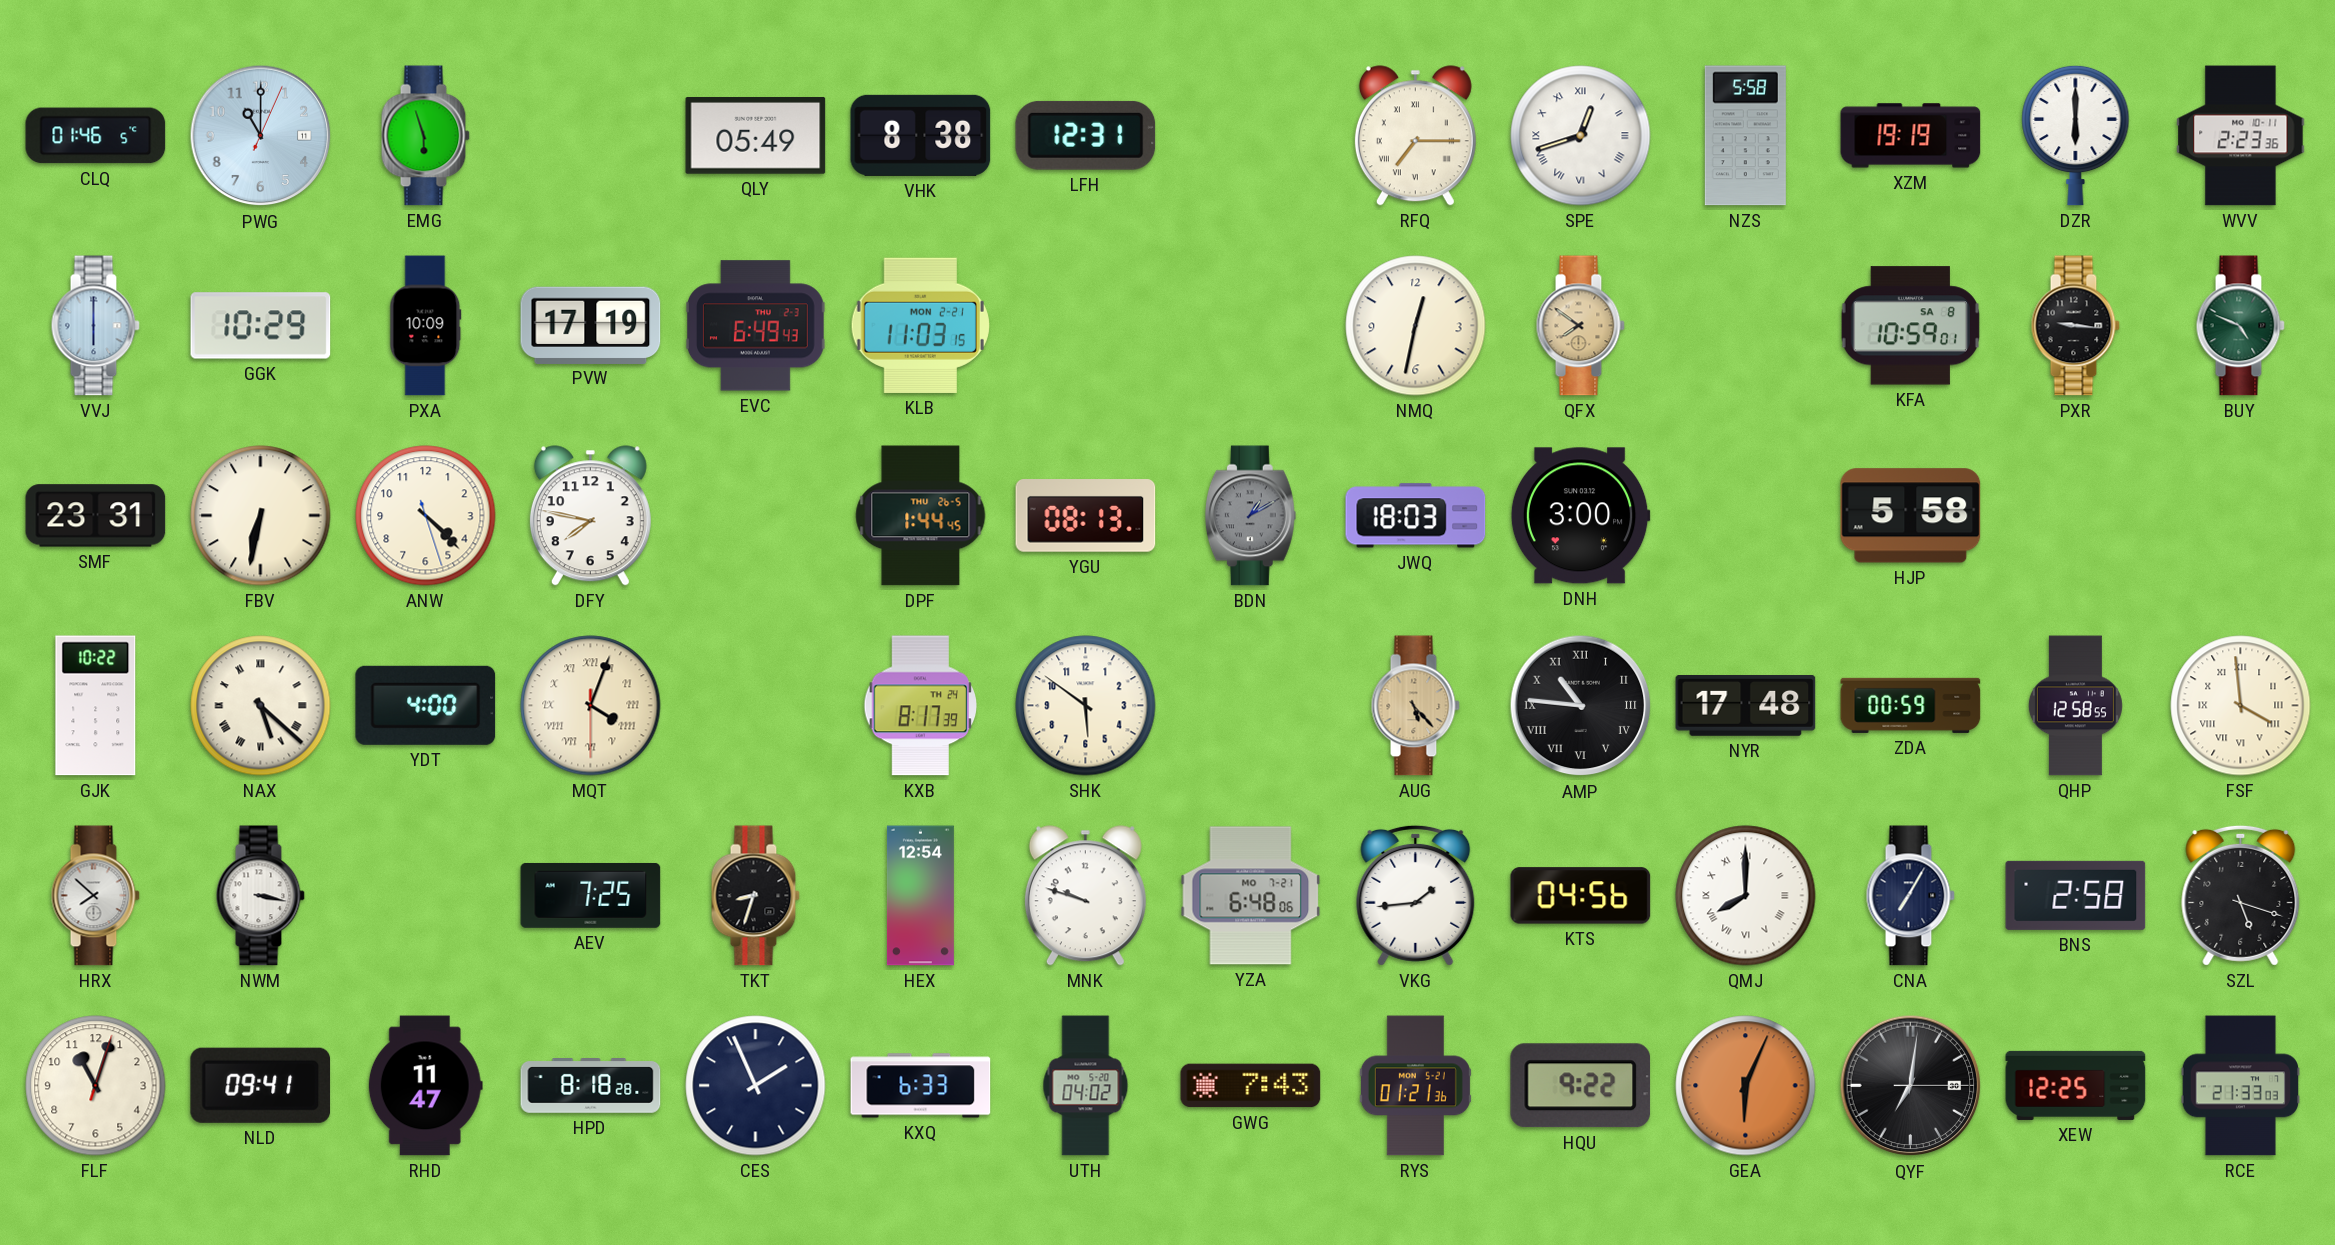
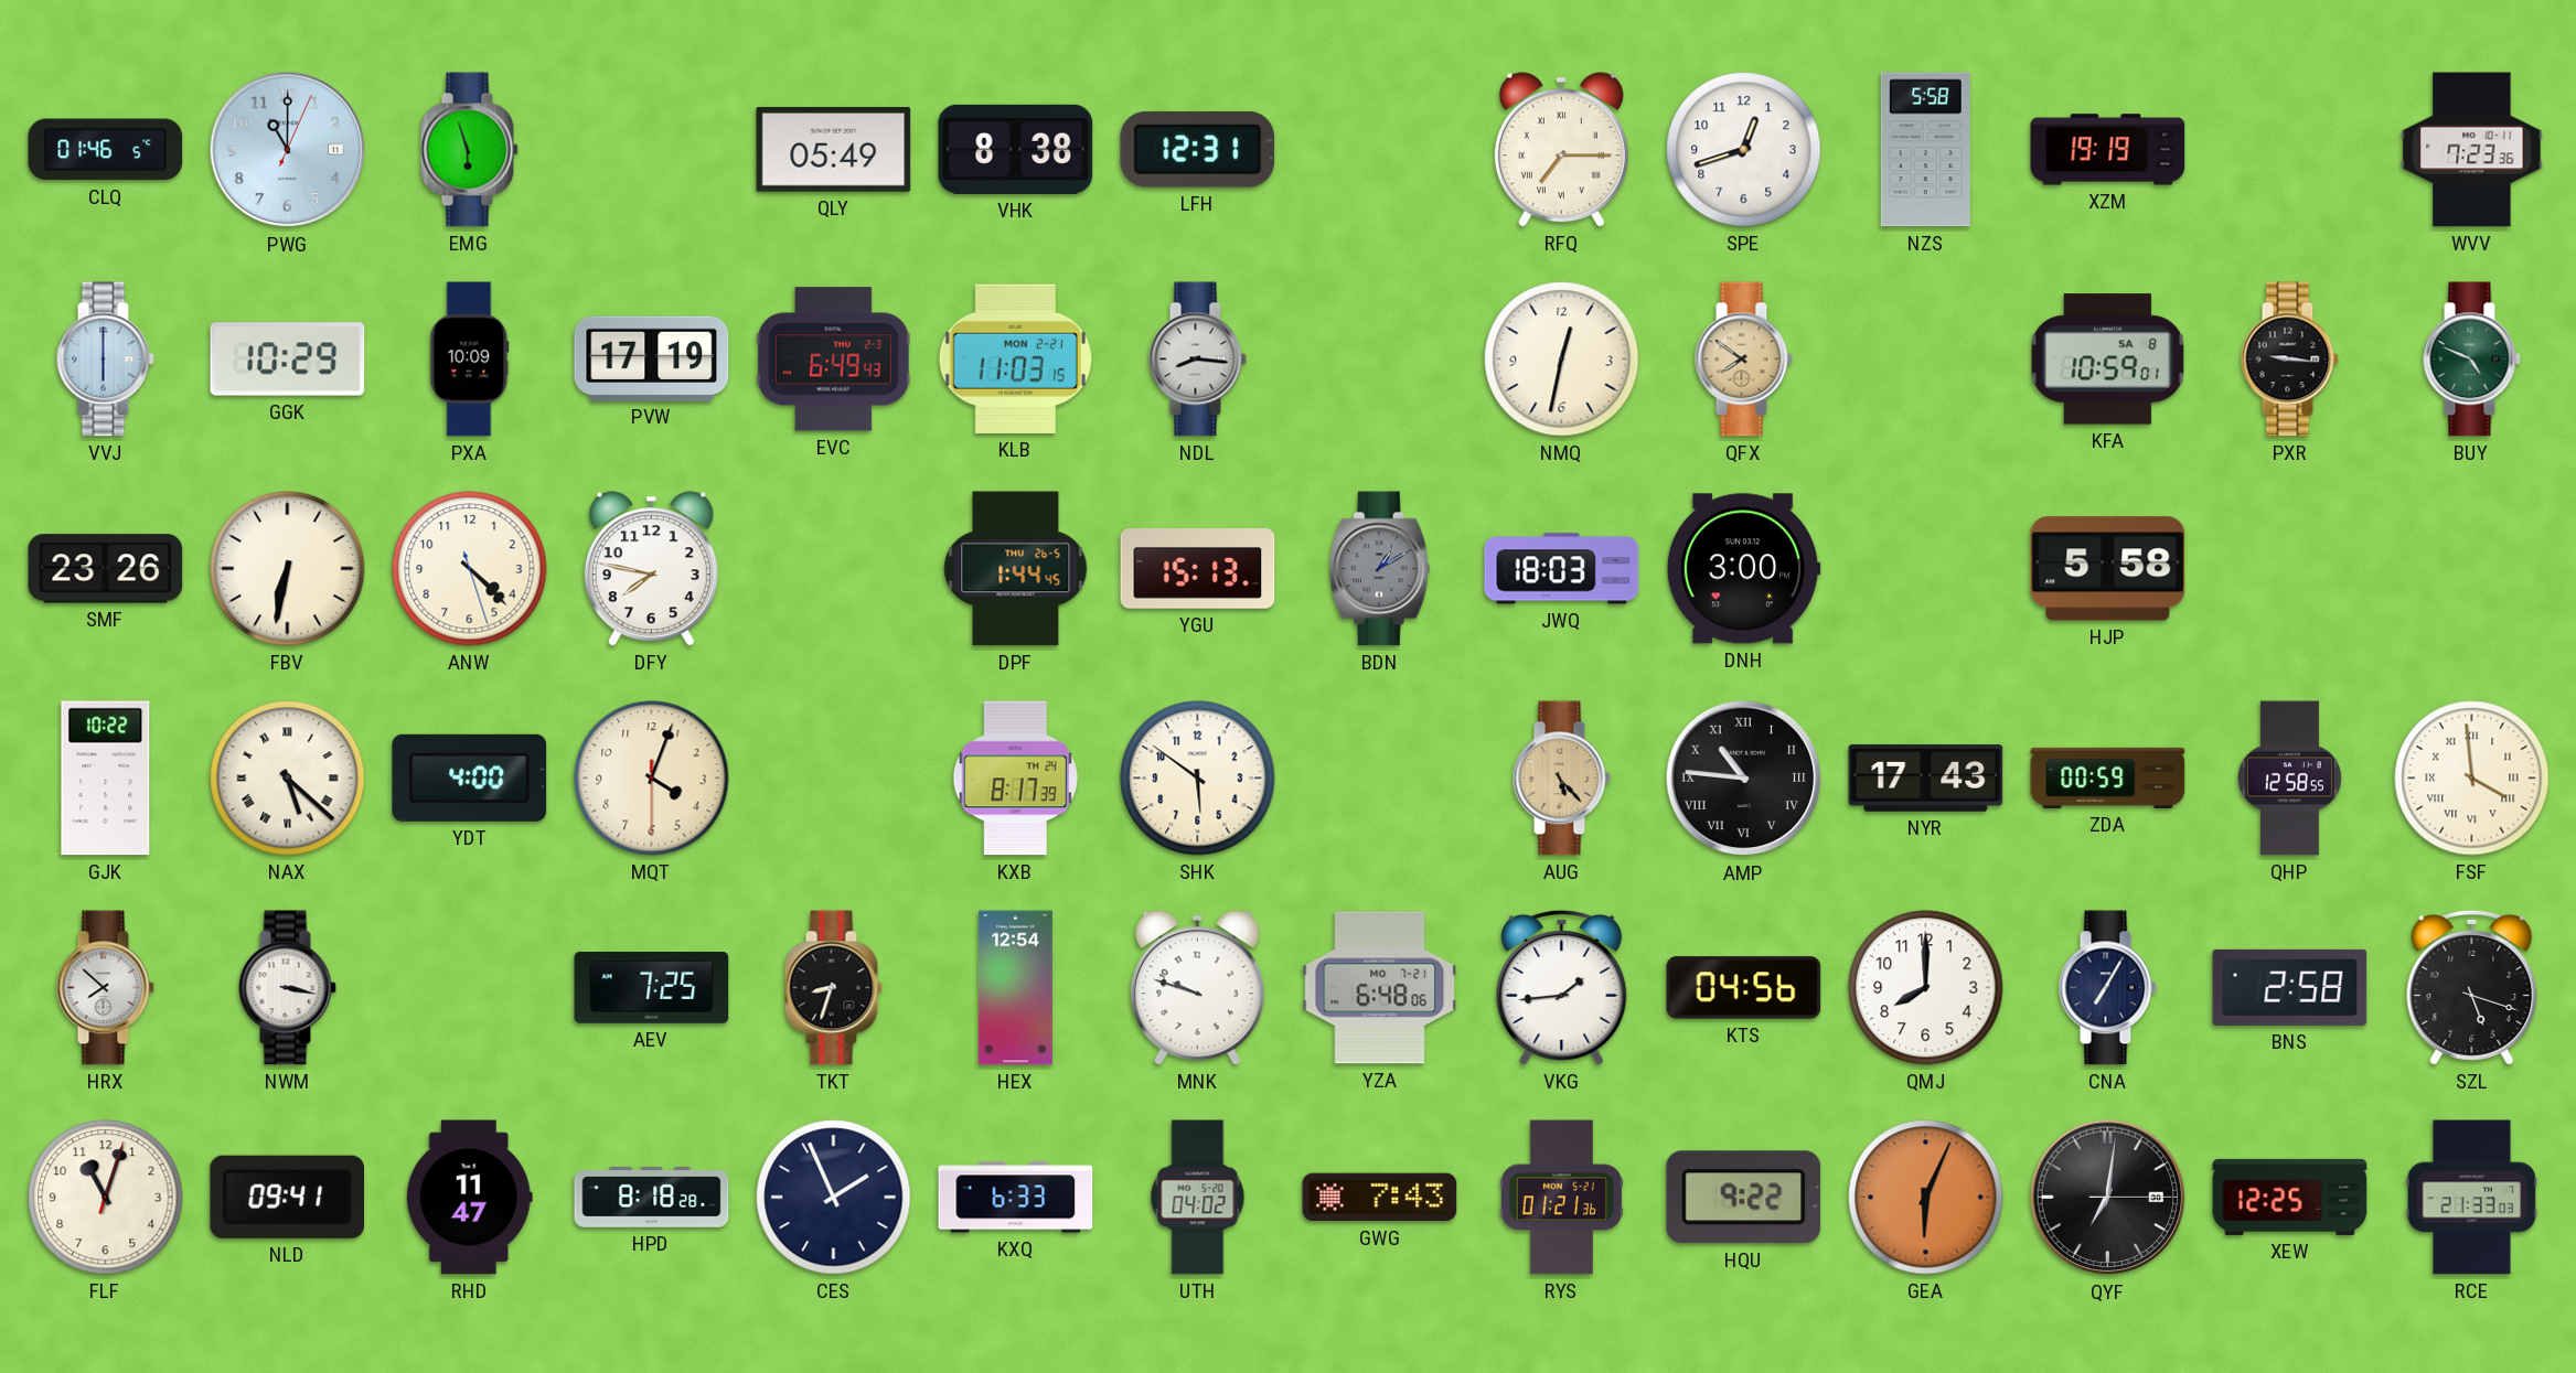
SPE numerals: Roman -> Arabic
DZR: 6:00 -> none
WVV: 2:23 -> 7:23
NDL: none -> 8:16
SMF: 23:31 -> 23:26
YGU: 08:13 -> 15:13
MQT numerals: Roman -> Arabic
NYR: 17:48 -> 17:43
QMJ numerals: Roman -> Arabic
